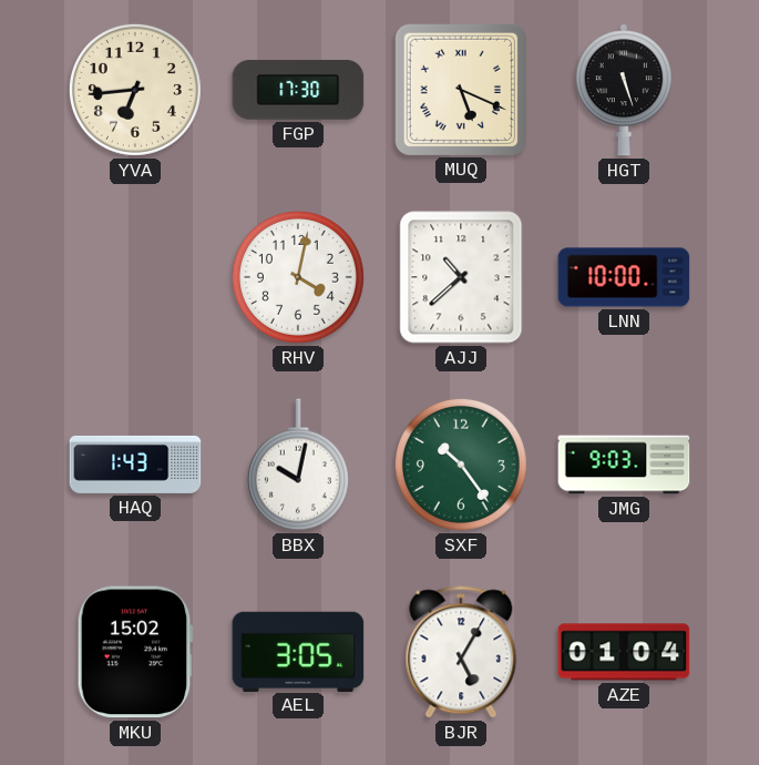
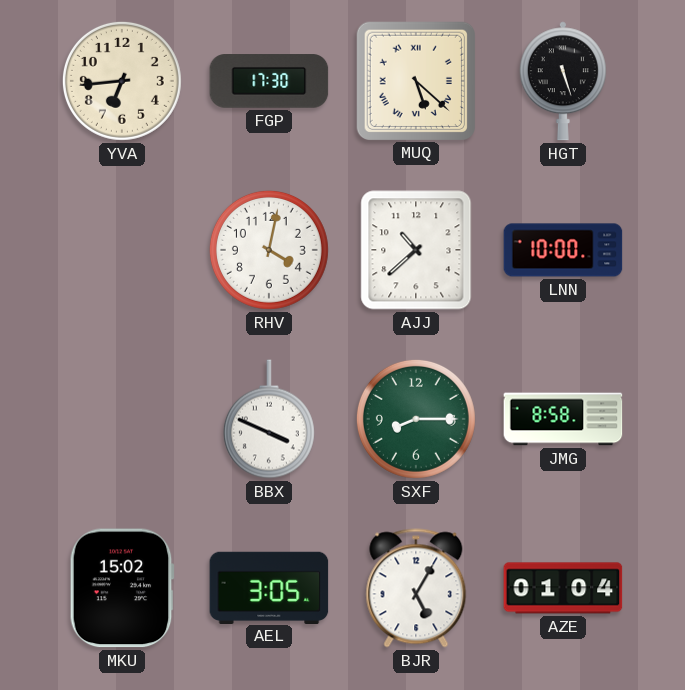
MUQ: 5:19 -> 5:22
HAQ: 1:43 -> none
BBX: 10:02 -> 3:49
SXF: 10:24 -> 8:15
JMG: 9:03 -> 8:58
